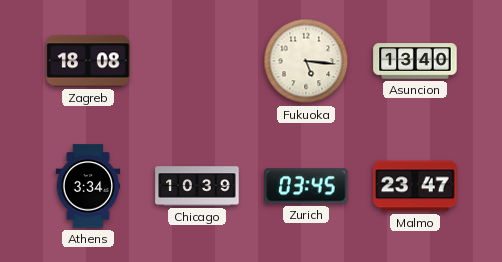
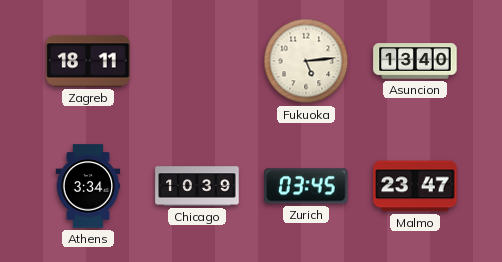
Zagreb: 18:08 -> 18:11
Fukuoka: 5:16 -> 5:14
